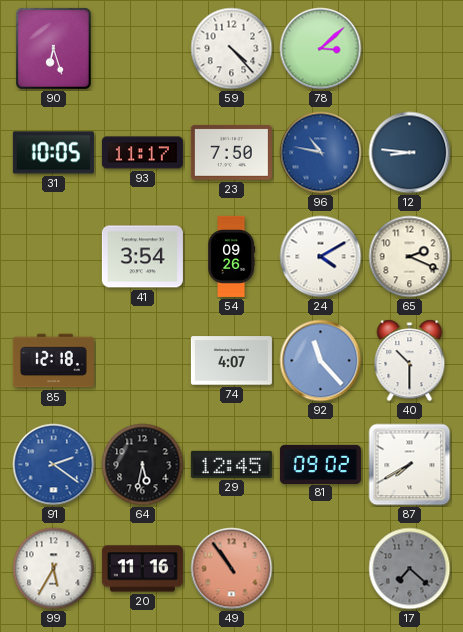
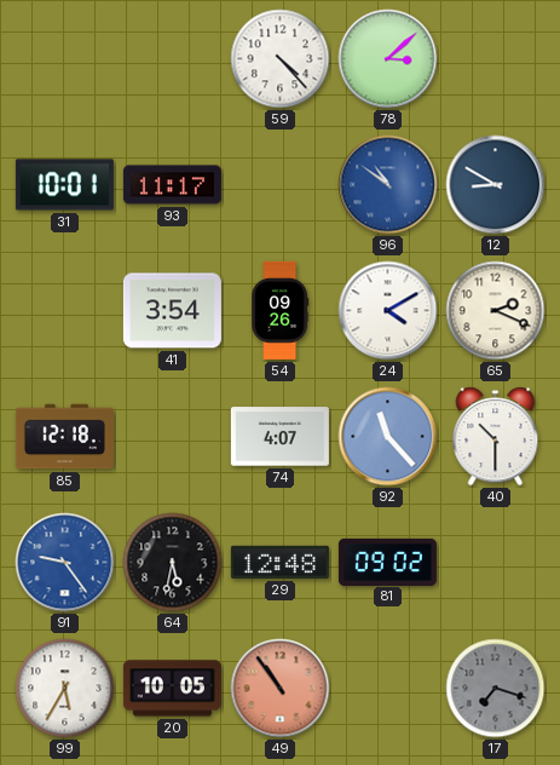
90: 6:27 -> none
31: 10:05 -> 10:01
23: 7:50 -> none
96: 10:47 -> 10:51
12: 8:46 -> 8:50
91: 2:21 -> 9:24
29: 12:45 -> 12:48
87: 7:40 -> none
20: 11:16 -> 10:05
17: 7:22 -> 7:18
